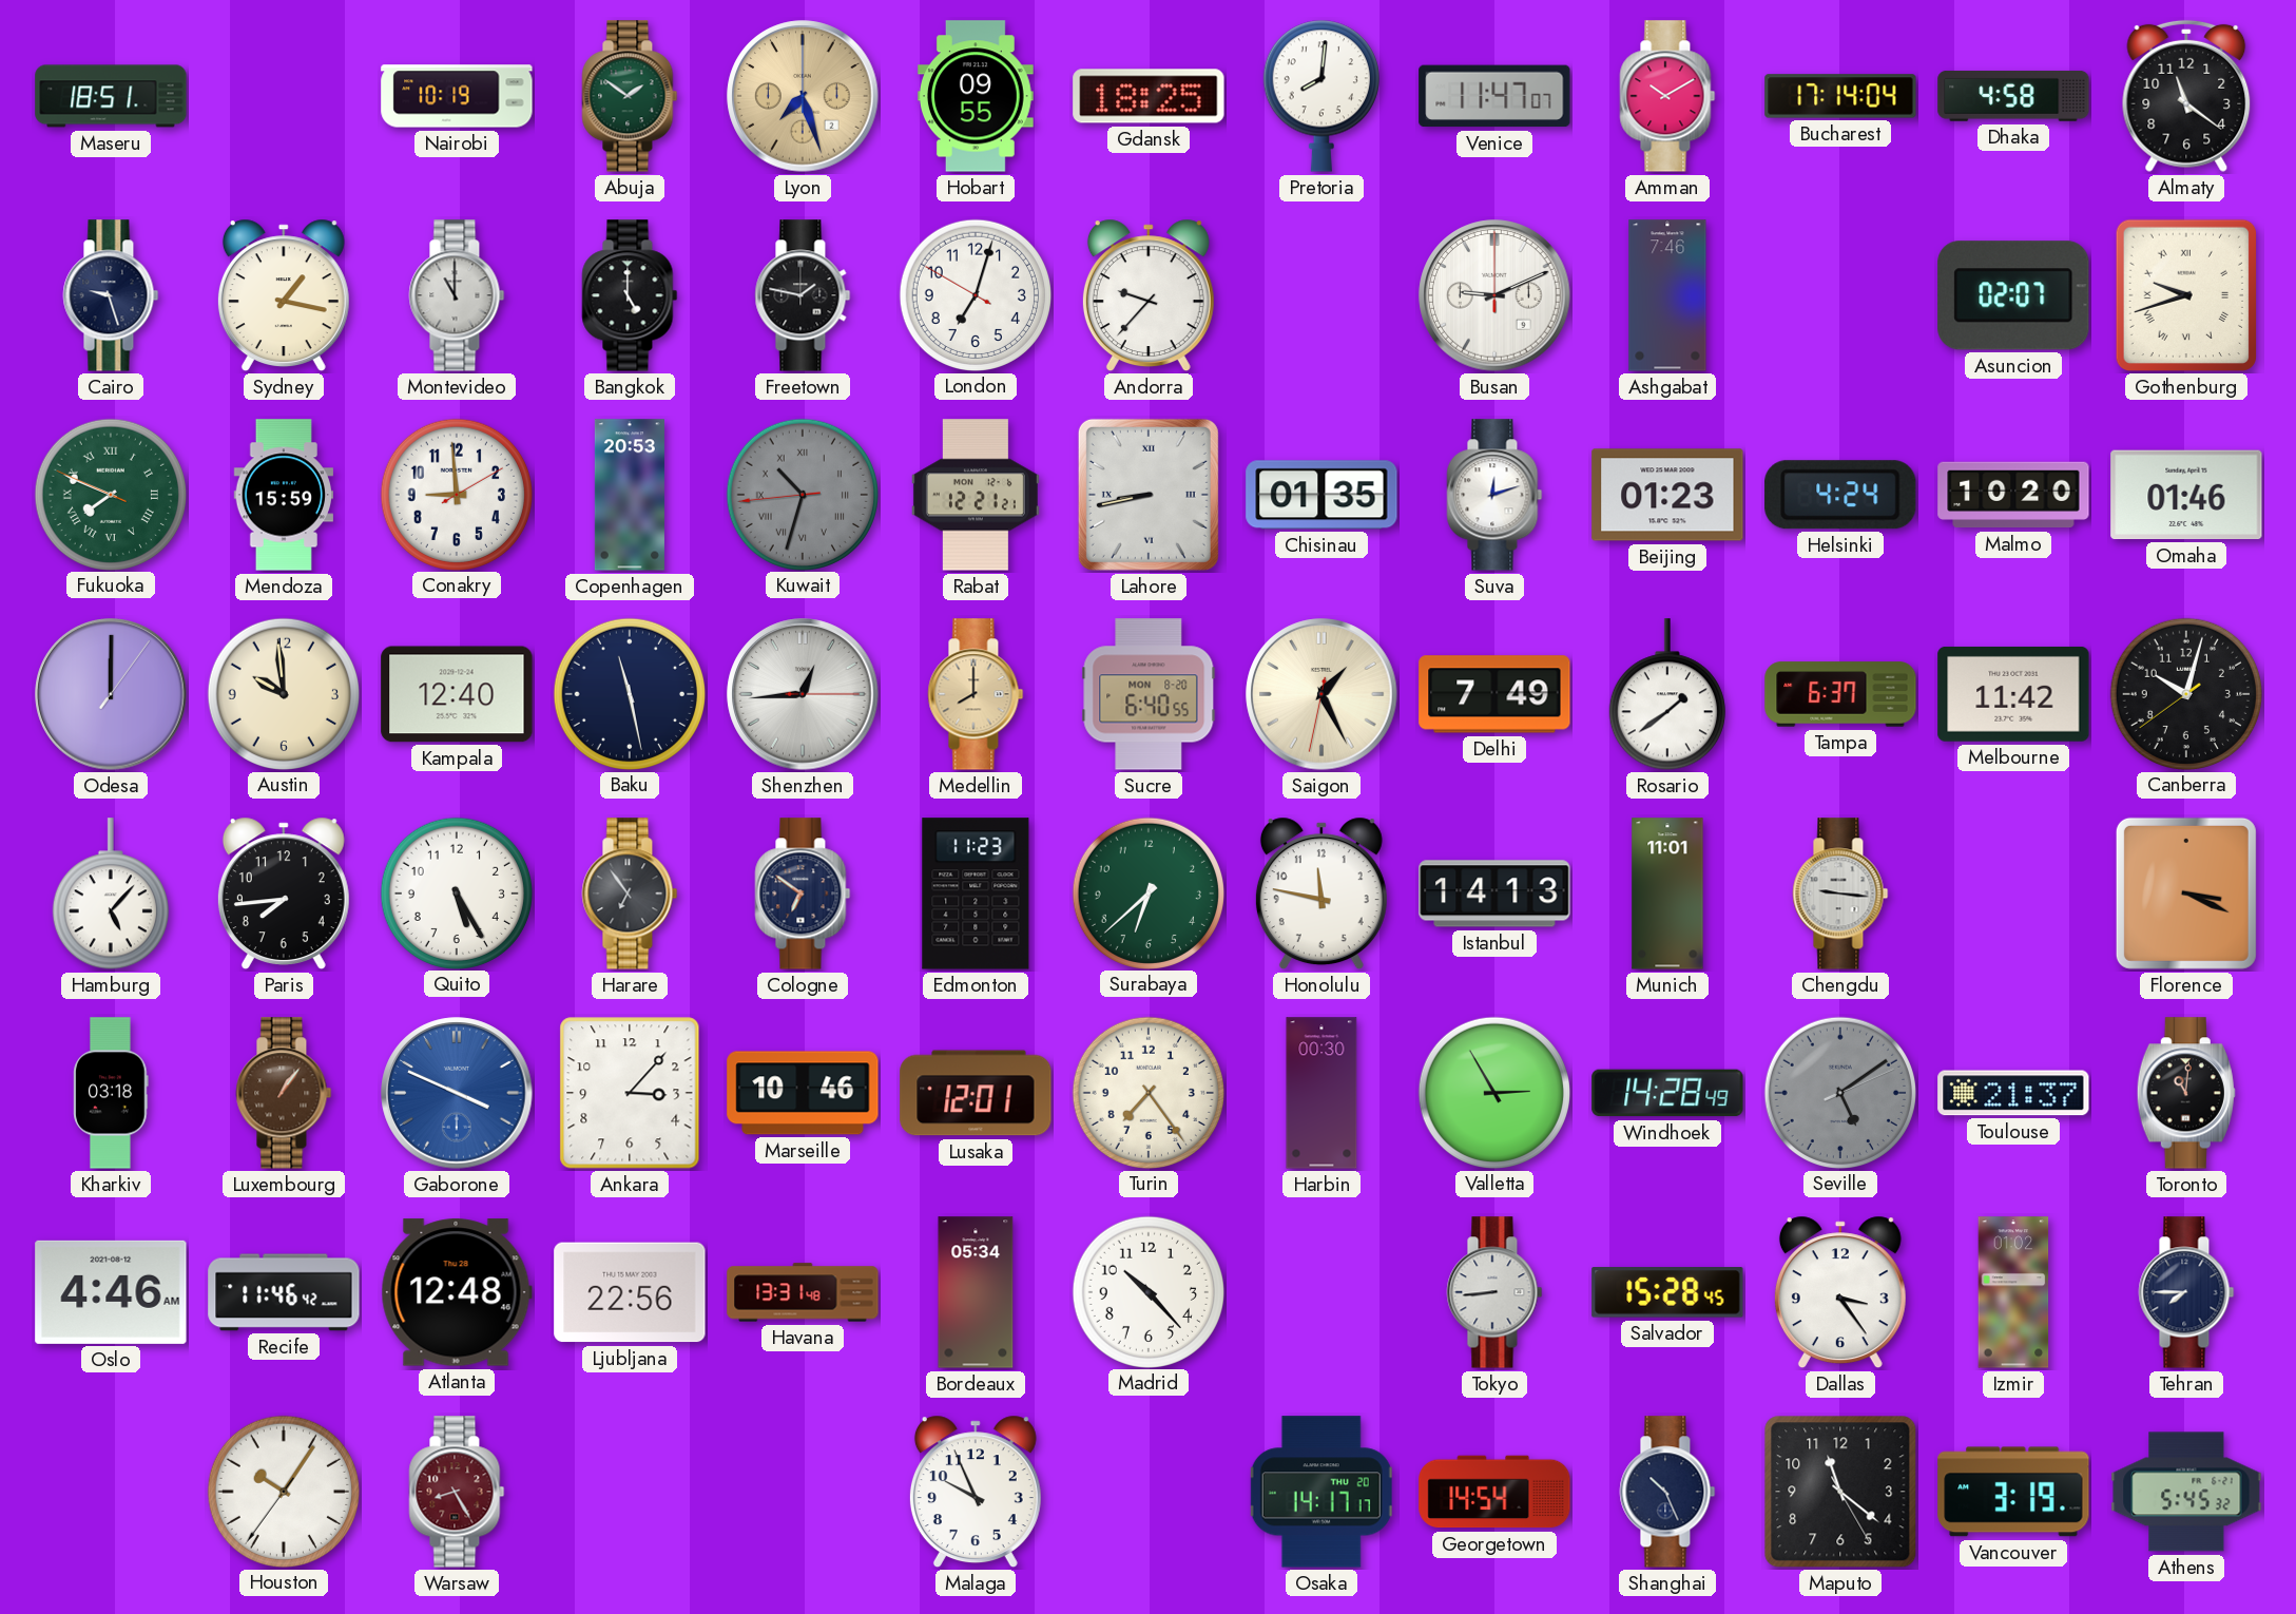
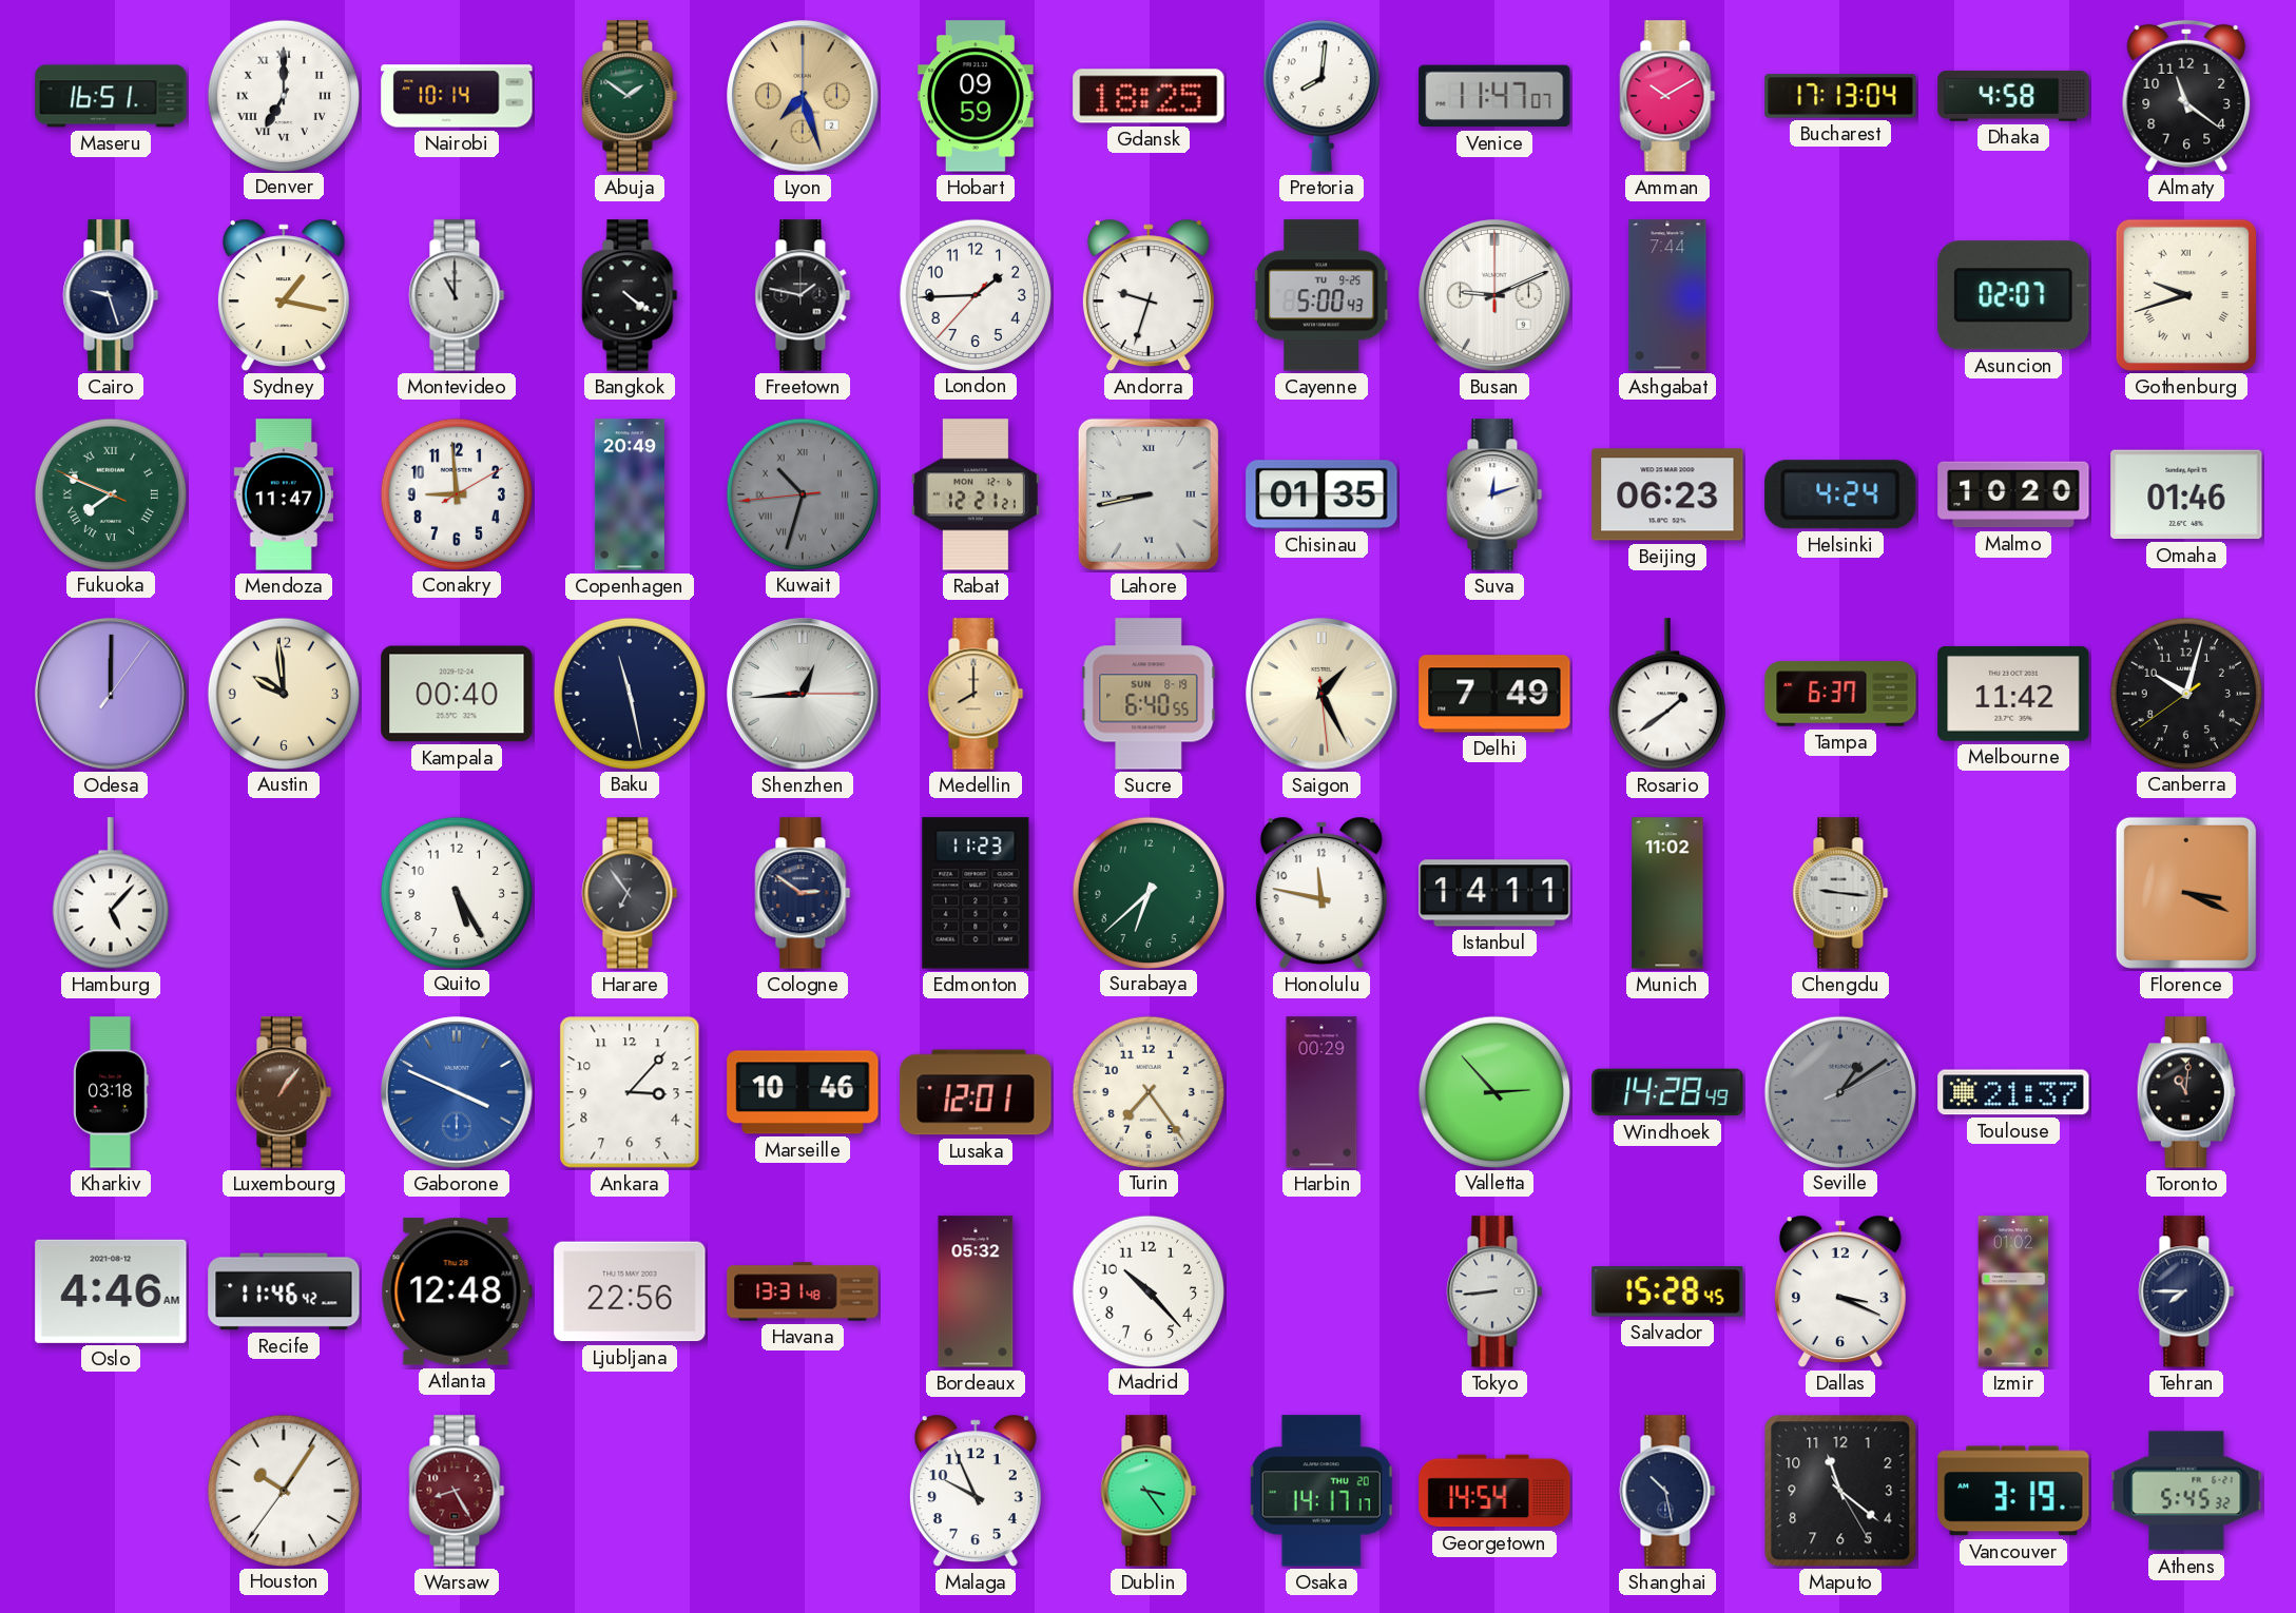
Maseru: 18:51 -> 16:51
Denver: none -> 7:00
Nairobi: 10:19 -> 10:14
Hobart: 09:55 -> 09:59
Bucharest: 17:14 -> 17:13
Bangkok: 5:00 -> 4:21
London: 7:02 -> 1:44
Andorra: 9:37 -> 9:33
Cayenne: none -> 5:00
Ashgabat: 7:46 -> 7:44
Mendoza: 15:59 -> 11:47
Copenhagen: 20:53 -> 20:49
Beijing: 01:23 -> 06:23
Kampala: 12:40 -> 00:40
Sucre date: MON 8-20 -> SUN 8-19
Saigon: 1:25:32 -> 1:25:29
Paris: 7:44 -> none
Cologne: 6:51 -> 2:51
Istanbul: 14:13 -> 14:11
Munich: 11:01 -> 11:02
Harbin: 00:30 -> 00:29
Valletta: 2:55 -> 2:53
Seville: 5:09 -> 1:09
Bordeaux: 05:34 -> 05:32
Dallas: 3:24 -> 3:19
Dublin: none -> 3:24
Shanghai: 10:26 -> 10:28
